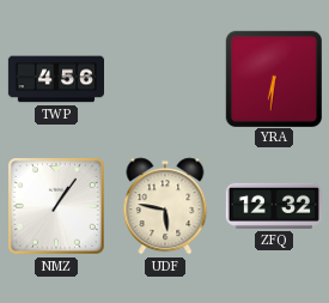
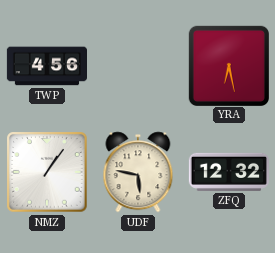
YRA: 6:31 -> 6:28
